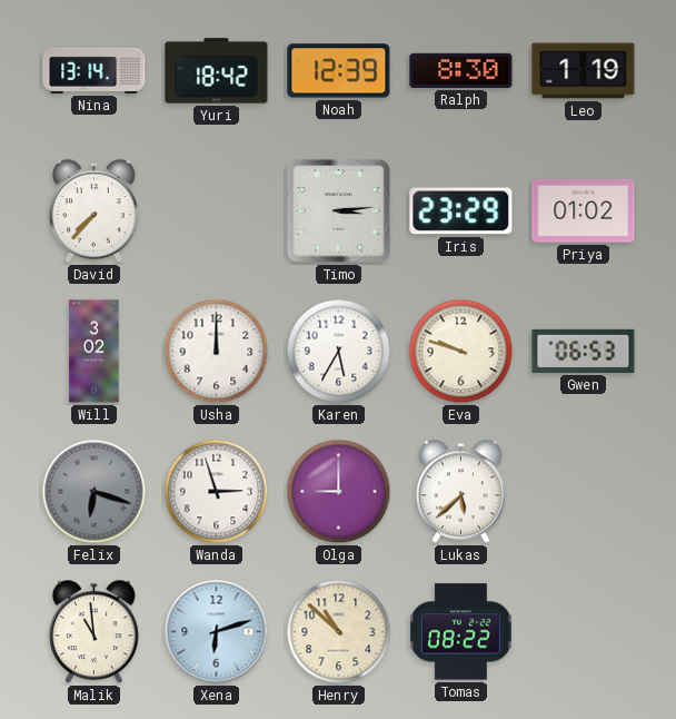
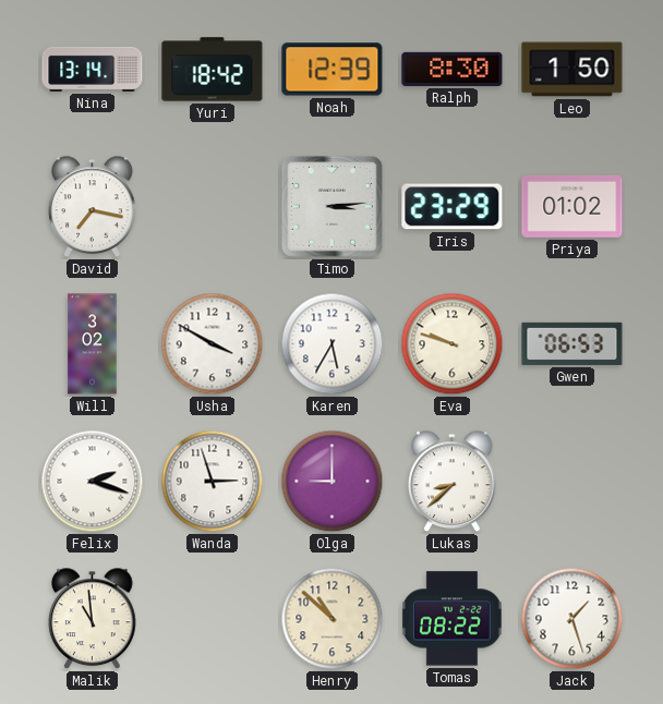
Leo: 1:19 -> 1:50
David: 7:37 -> 7:17
Usha: 12:00 -> 3:50
Felix: 6:18 -> 2:18
Felix dial: grey -> white
Lukas: 5:38 -> 8:38
Xena: 6:12 -> none
Jack: none -> 1:27
